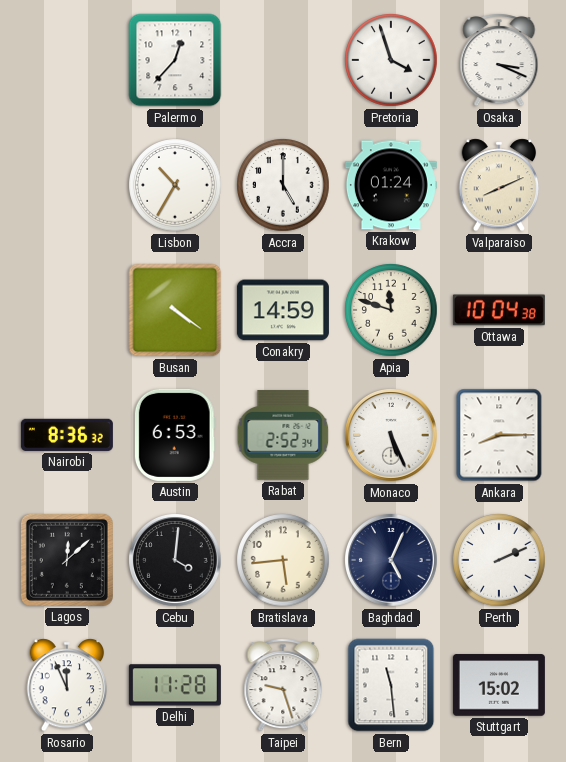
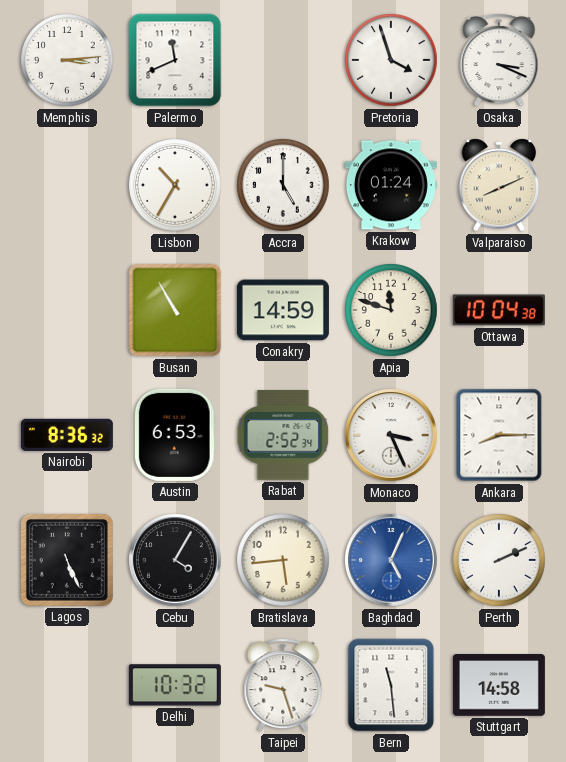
Memphis: none -> 3:14
Palermo: 12:37 -> 11:41
Busan: 4:21 -> 10:55
Monaco: 5:26 -> 3:26
Lagos: 12:08 -> 5:26
Cebu: 4:01 -> 4:05
Baghdad dial: navy -> blue
Rosario: 11:56 -> none
Delhi: 11:28 -> 10:32
Stuttgart: 15:02 -> 14:58
